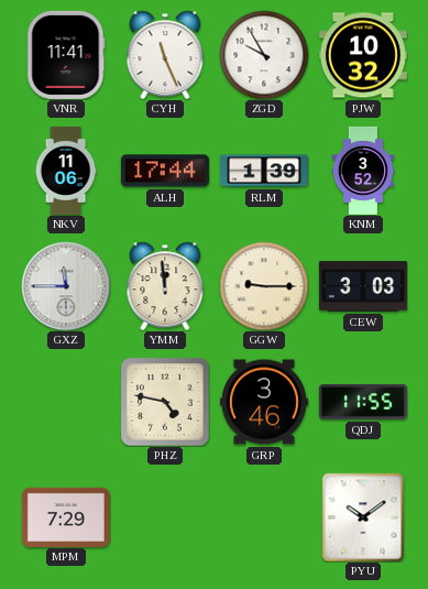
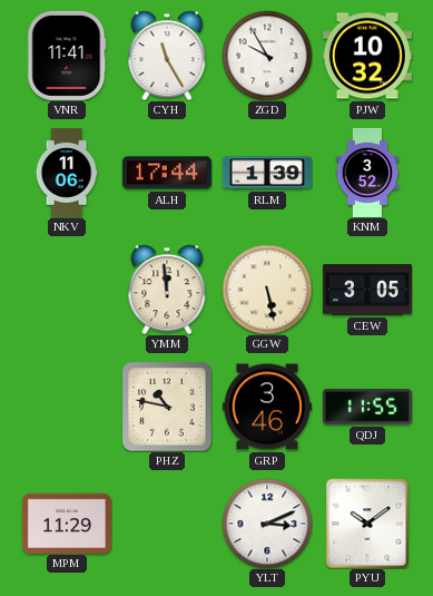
CYH: 11:26 -> 11:25
GXZ: 11:45 -> none
GGW: 9:15 -> 5:28
CEW: 3:03 -> 3:05
PHZ: 4:47 -> 10:47
MPM: 7:29 -> 11:29
YLT: none -> 3:11
